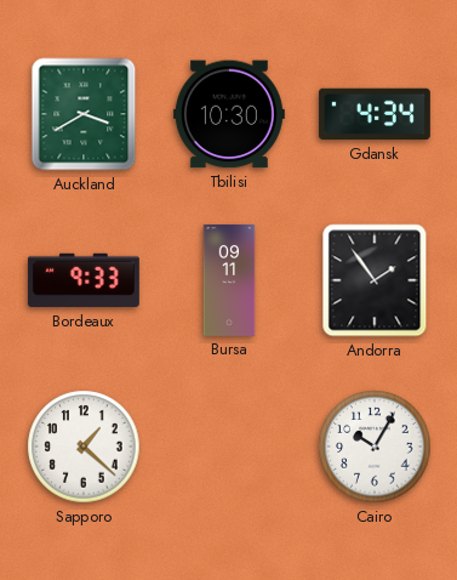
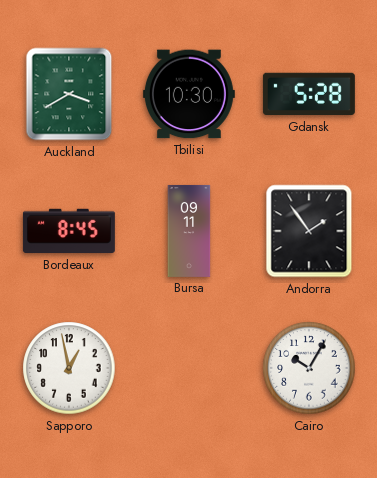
Gdansk: 4:34 -> 5:28
Bordeaux: 9:33 -> 8:45
Sapporo: 1:22 -> 12:58
